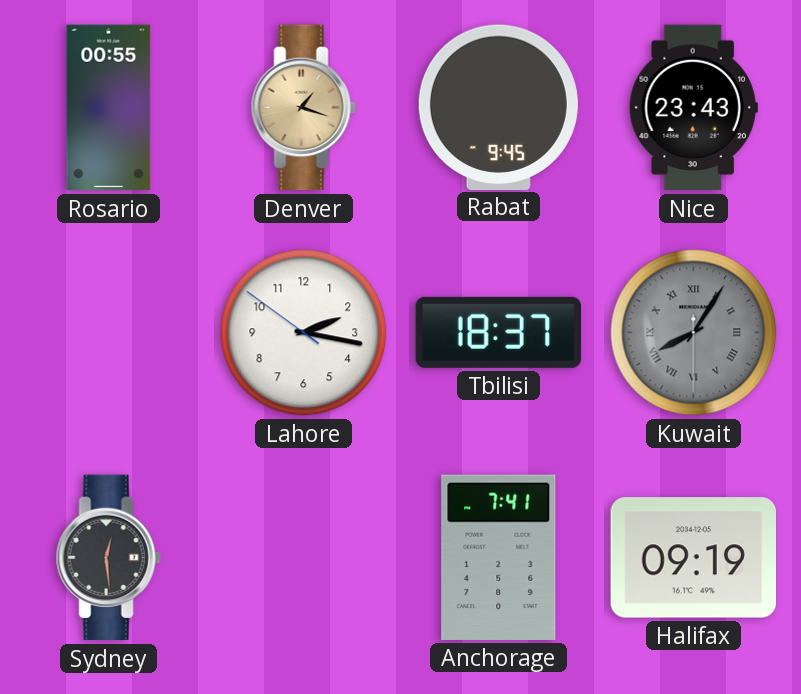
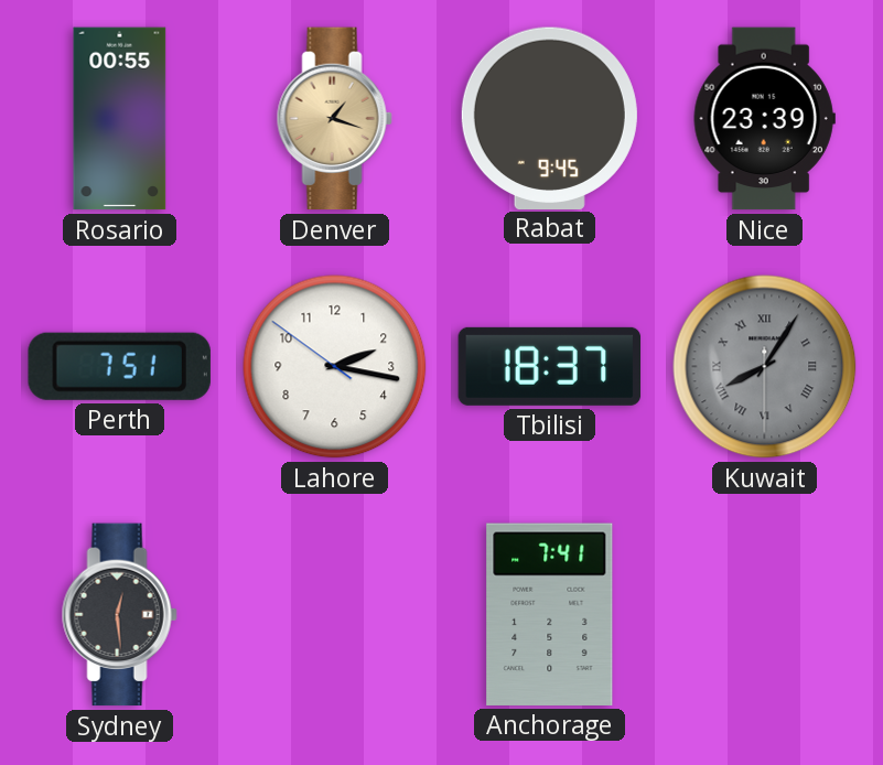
Nice: 23:43 -> 23:39
Perth: none -> 7:51
Halifax: 09:19 -> none
